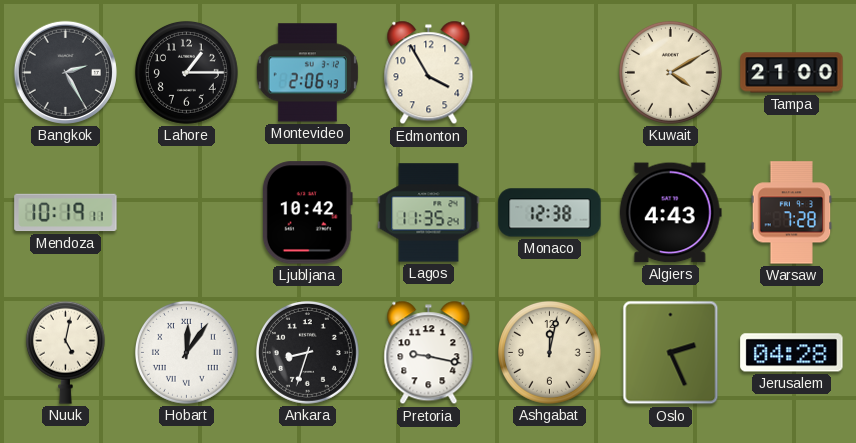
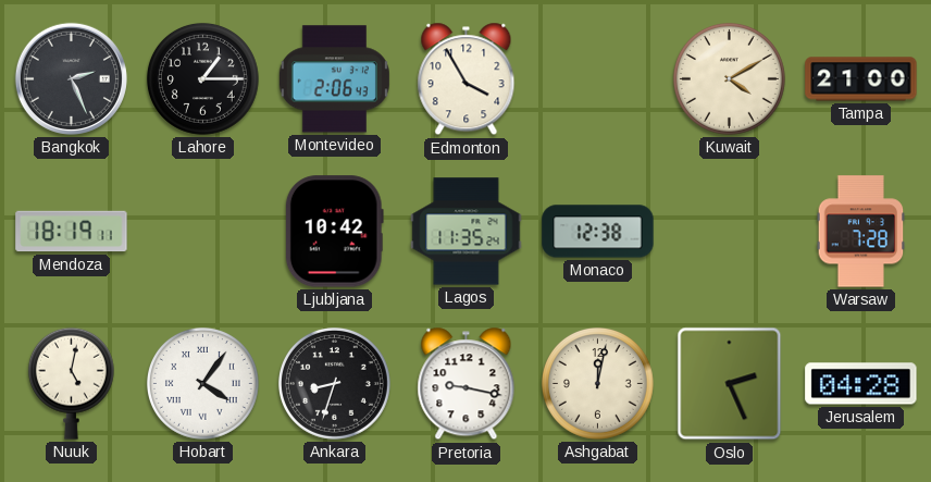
Bangkok: 2:25 -> 2:26
Mendoza: 10:19 -> 18:19
Algiers: 4:43 -> none
Hobart: 12:06 -> 4:06
